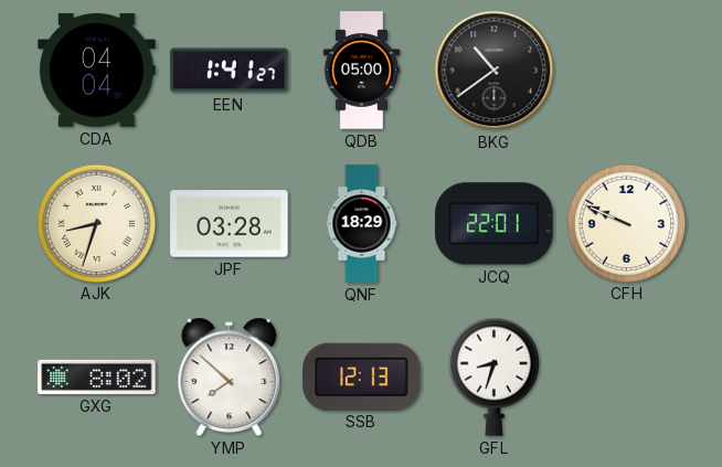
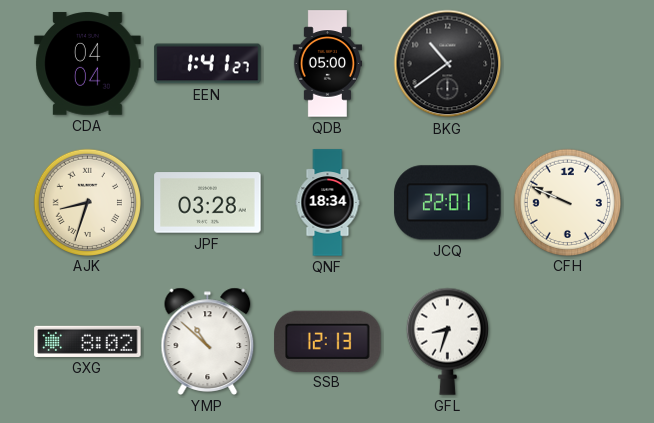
QNF: 18:29 -> 18:34
YMP: 7:52 -> 10:52
